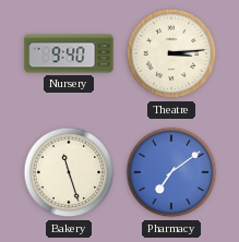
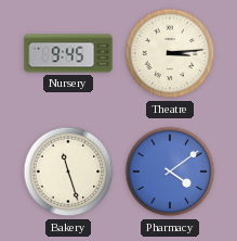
Nursery: 9:40 -> 9:45
Pharmacy: 7:09 -> 4:09
